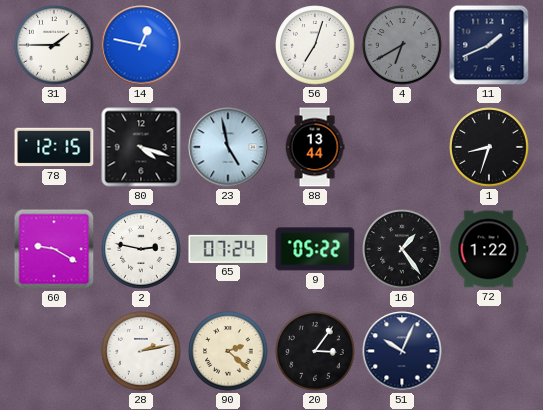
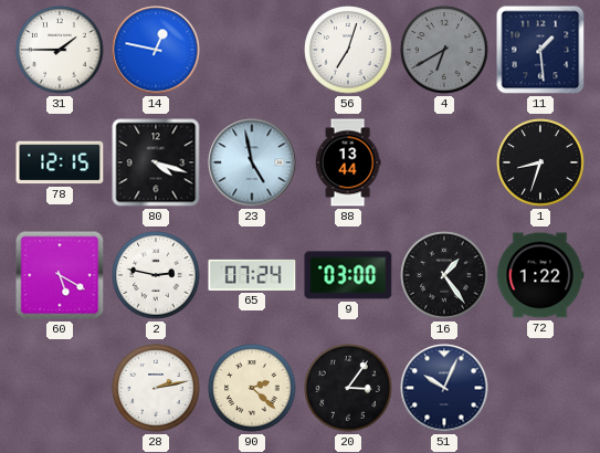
11: 1:41 -> 1:29
60: 9:20 -> 5:20
9: 05:22 -> 03:00
